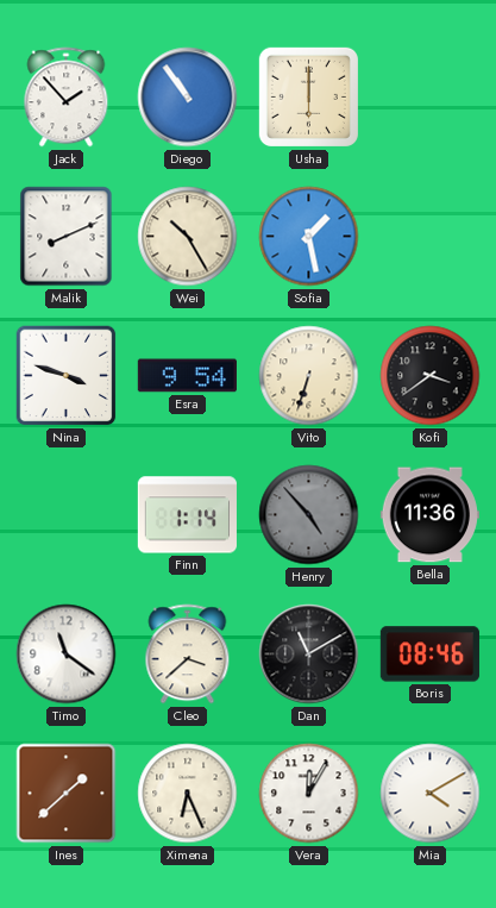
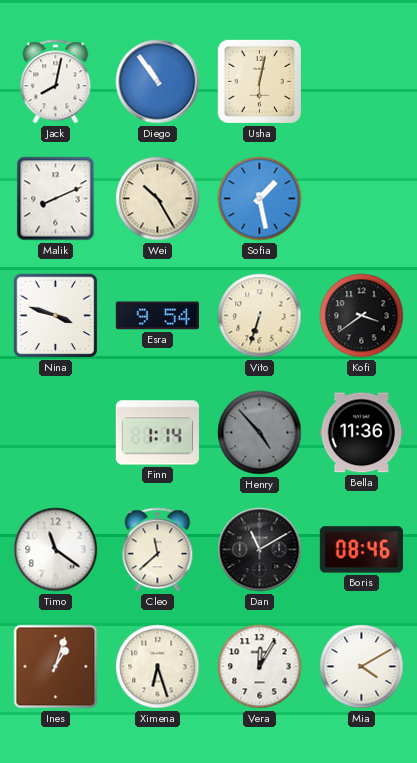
Jack: 1:53 -> 8:02
Usha: 6:00 -> 6:02
Cleo: 3:38 -> 11:38
Ines: 1:38 -> 1:03
Ximena: 6:26 -> 6:27
